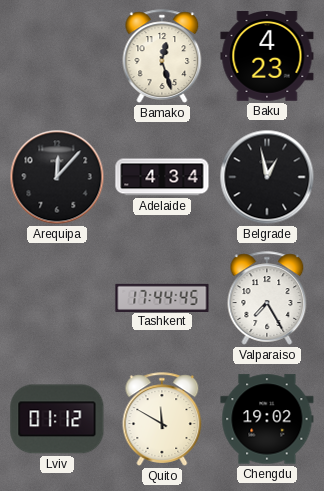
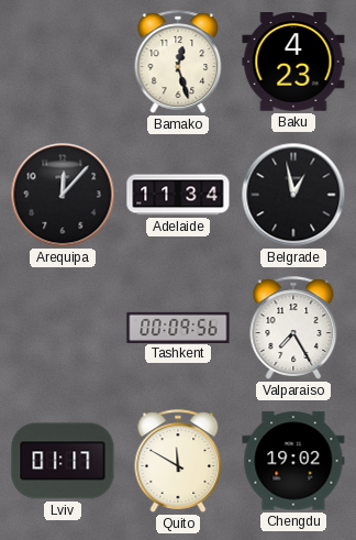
Adelaide: 4:34 -> 11:34
Tashkent: 17:44 -> 00:09
Lviv: 01:12 -> 01:17
